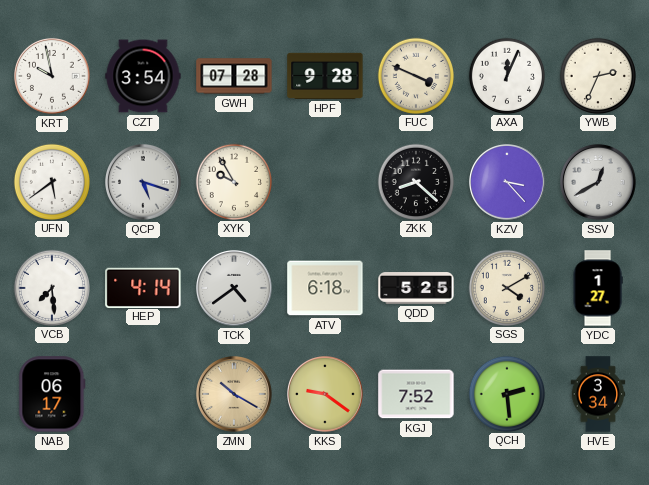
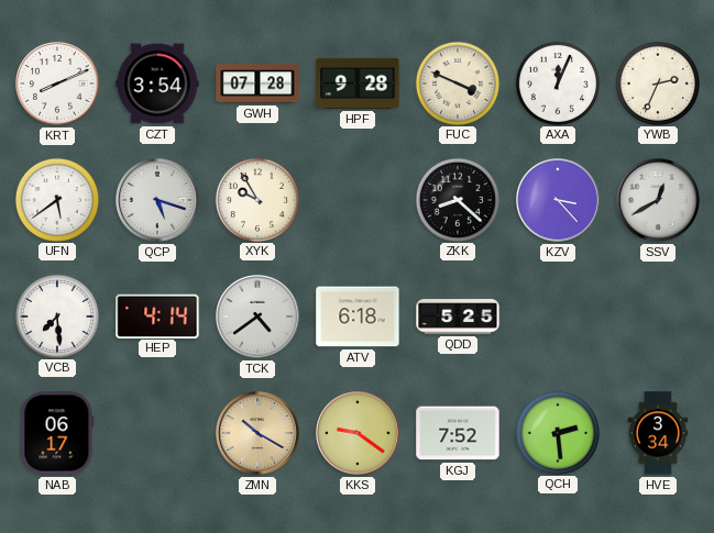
KRT: 9:58 -> 8:11
SGS: 4:10 -> none
YDC: 1:27 -> none
